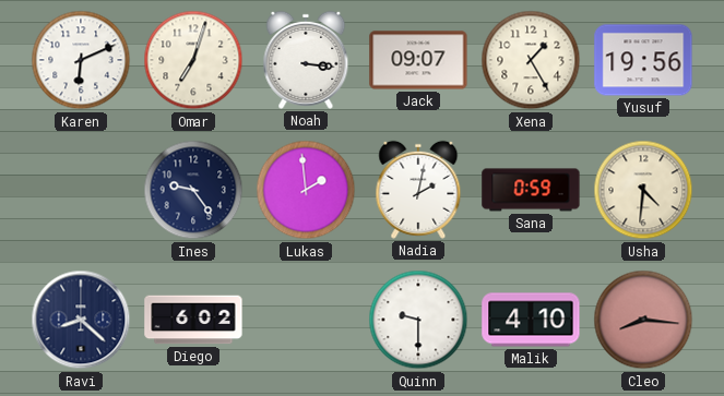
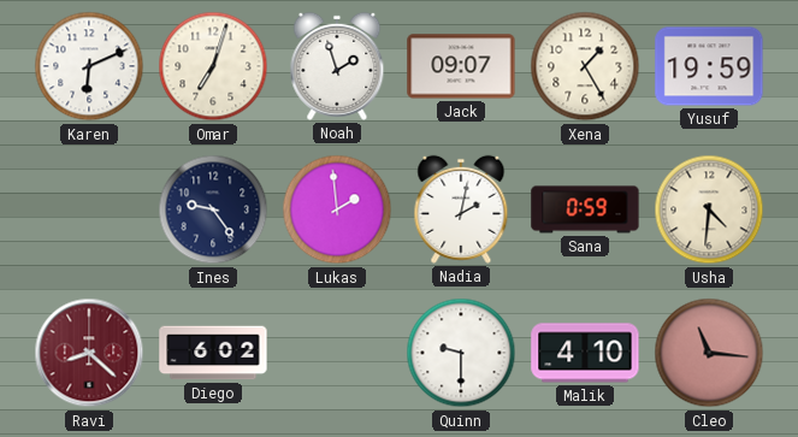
Noah: 3:16 -> 1:57
Yusuf: 19:56 -> 19:59
Ravi dial: navy -> burgundy
Cleo: 8:16 -> 11:16
